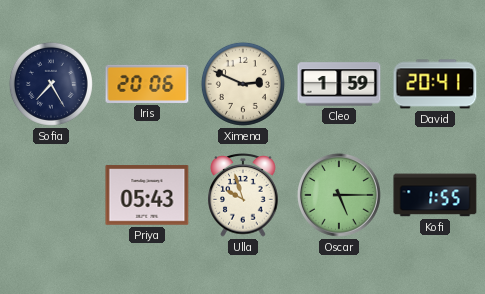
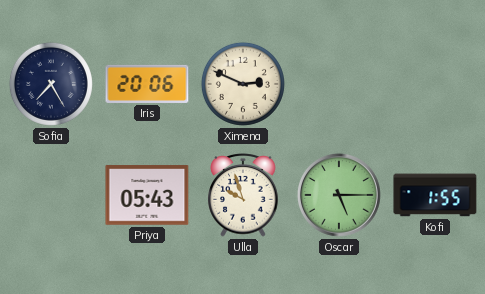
Cleo: 1:59 -> none
David: 20:41 -> none
